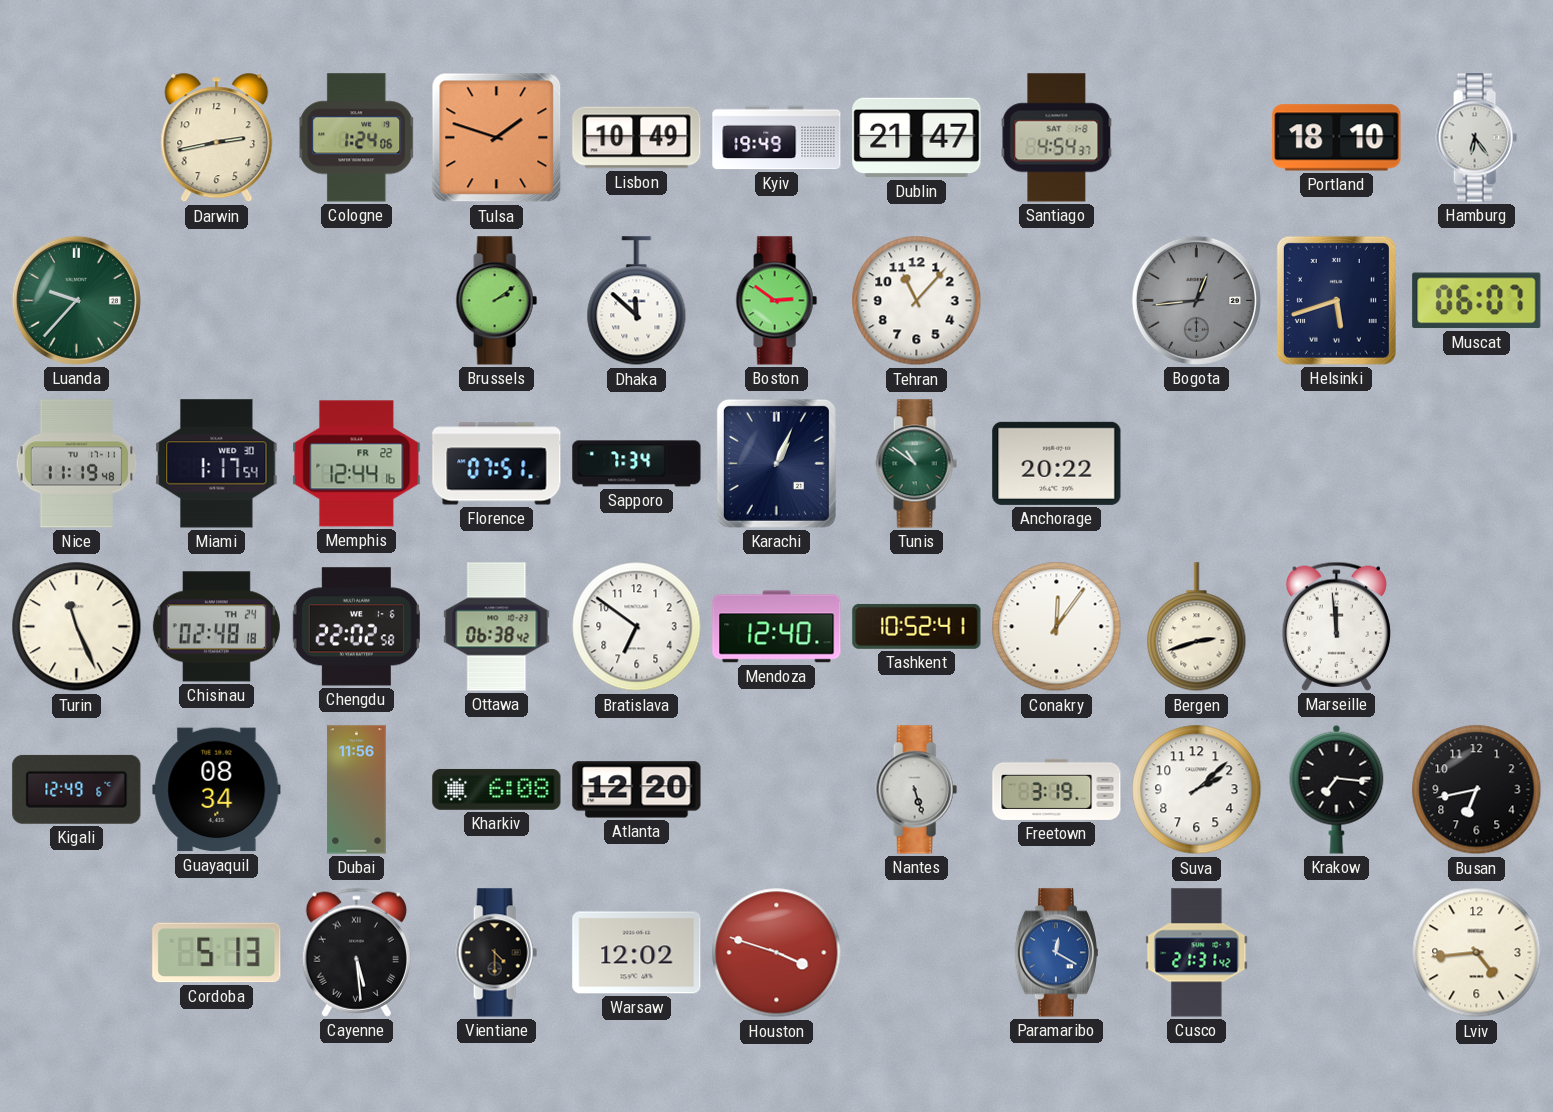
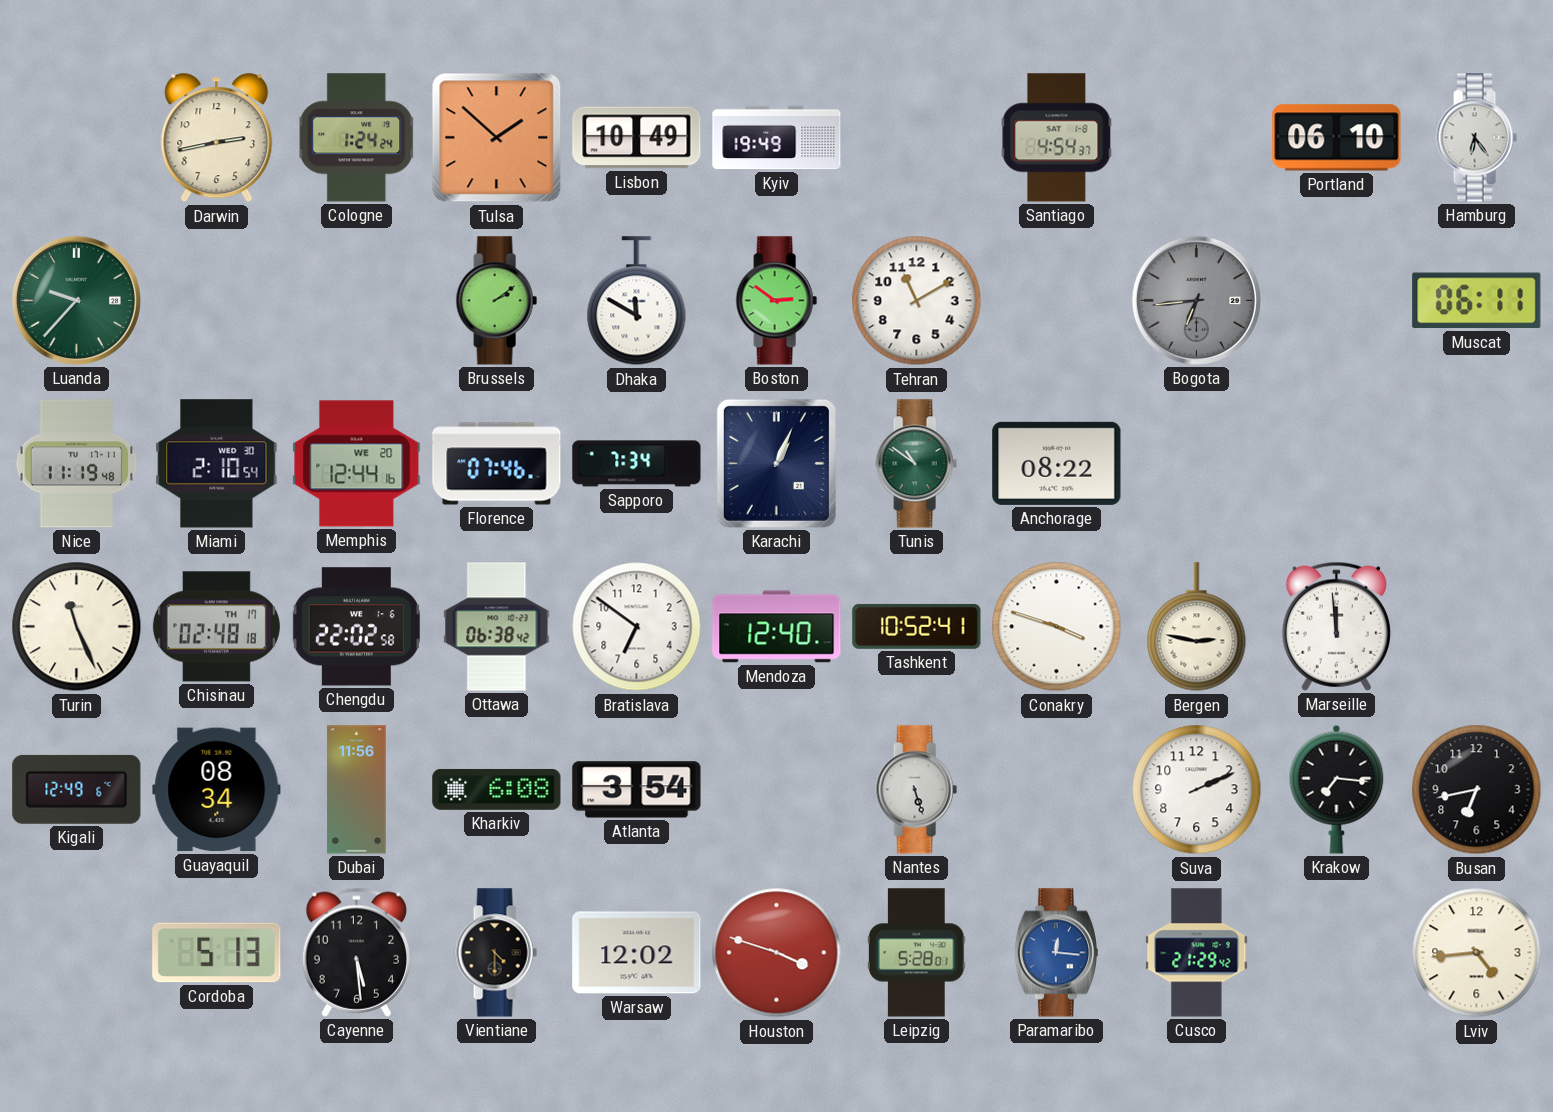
Cologne: 1:24:06 -> 1:24:24
Tulsa: 1:48 -> 1:52
Dublin: 21:47 -> none
Portland: 18:10 -> 06:10
Dhaka: 11:52 -> 11:50
Tehran: 11:07 -> 11:10
Bogota: 12:44 -> 6:44
Helsinki: 5:42 -> none
Muscat: 06:07 -> 06:11
Miami: 1:17 -> 2:10
Memphis date: FR 22 -> WE 20
Florence: 07:51 -> 07:46
Anchorage: 20:22 -> 08:22
Chisinau date: TH 24 -> TH 17
Conakry: 12:06 -> 3:48
Bergen: 2:42 -> 2:47
Atlanta: 12:20 -> 3:54
Freetown: 3:19 -> none
Suva: 2:08 -> 2:11
Cayenne numerals: Roman -> Arabic
Leipzig: none -> 5:28
Paramaribo: 12:20 -> 12:16
Cusco: 21:31 -> 21:29
